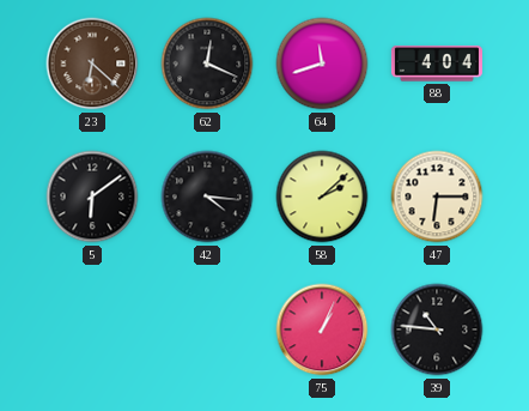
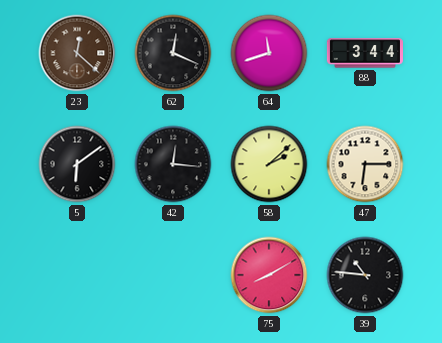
23: 6:22 -> 12:22
88: 4:04 -> 3:44
42: 4:16 -> 12:16
75: 1:04 -> 8:10
